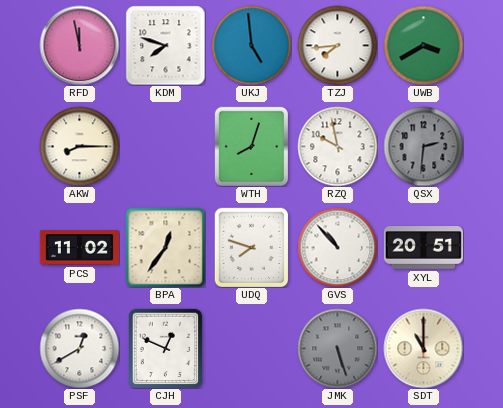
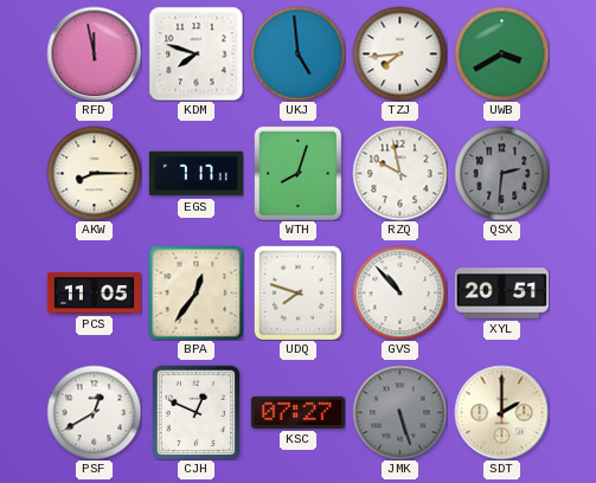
EGS: none -> 7:17
PCS: 11:02 -> 11:05
KSC: none -> 07:27
SDT: 11:00 -> 2:00
